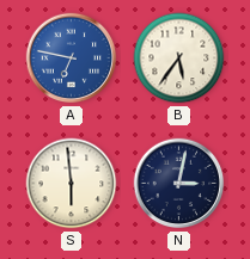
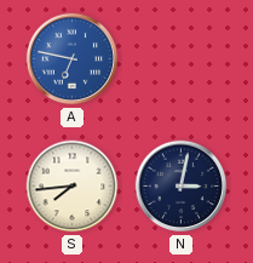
B: 5:36 -> none
S: 5:59 -> 7:44
